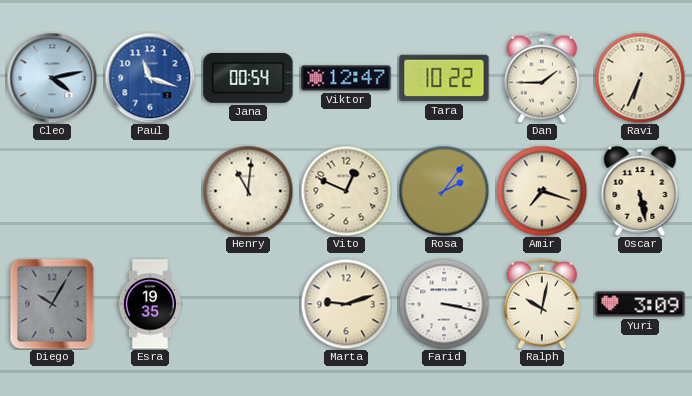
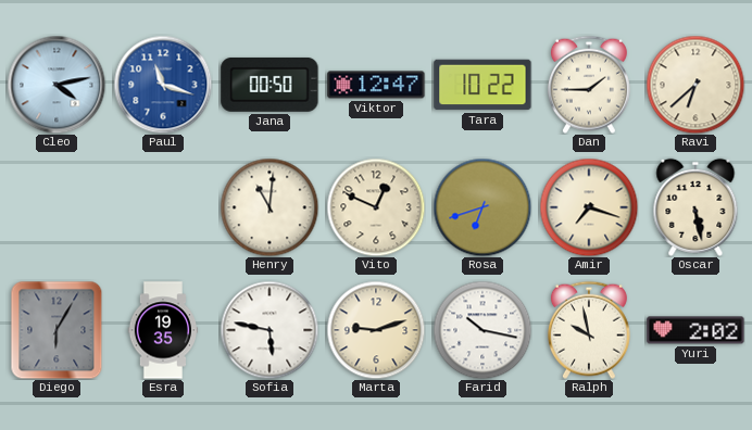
Jana: 00:54 -> 00:50
Ravi: 6:34 -> 6:38
Rosa: 2:06 -> 6:42
Diego: 10:05 -> 6:05
Sofia: none -> 5:47
Farid: 3:17 -> 10:17
Ralph: 10:02 -> 9:58
Yuri: 3:09 -> 2:02
